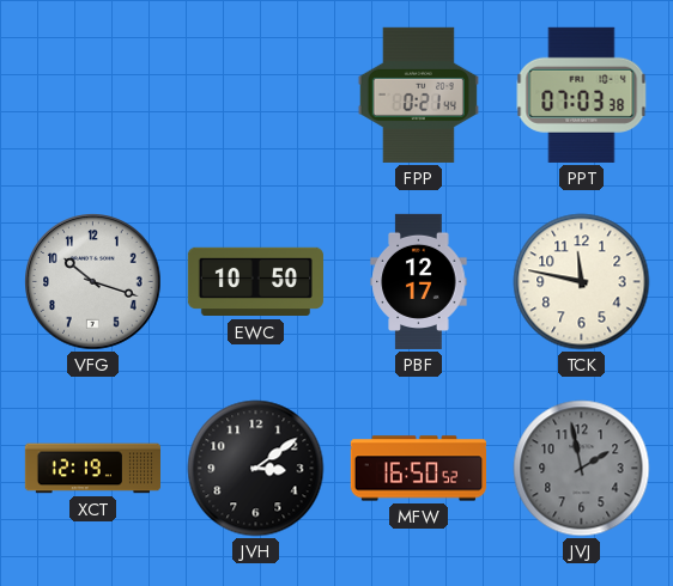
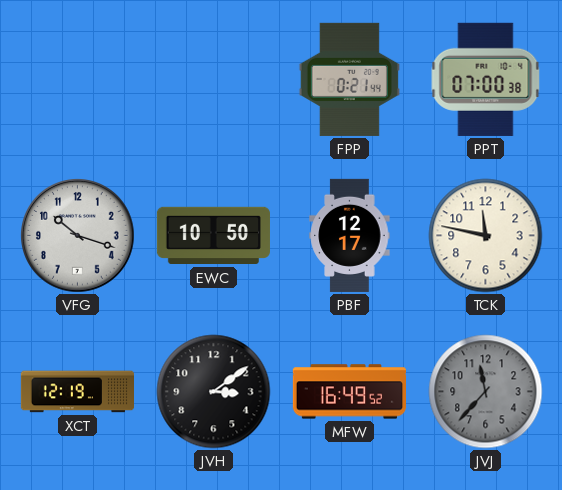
PPT: 07:03 -> 07:00
MFW: 16:50 -> 16:49
JVJ: 1:58 -> 11:37
